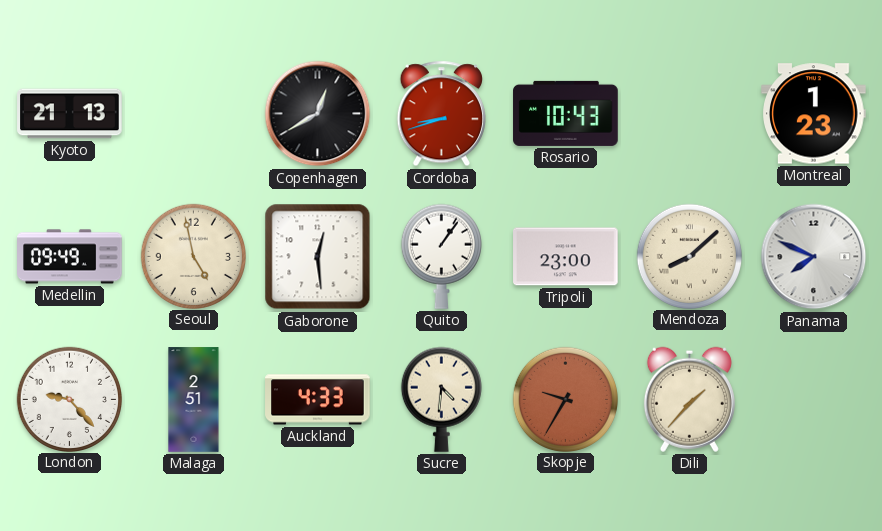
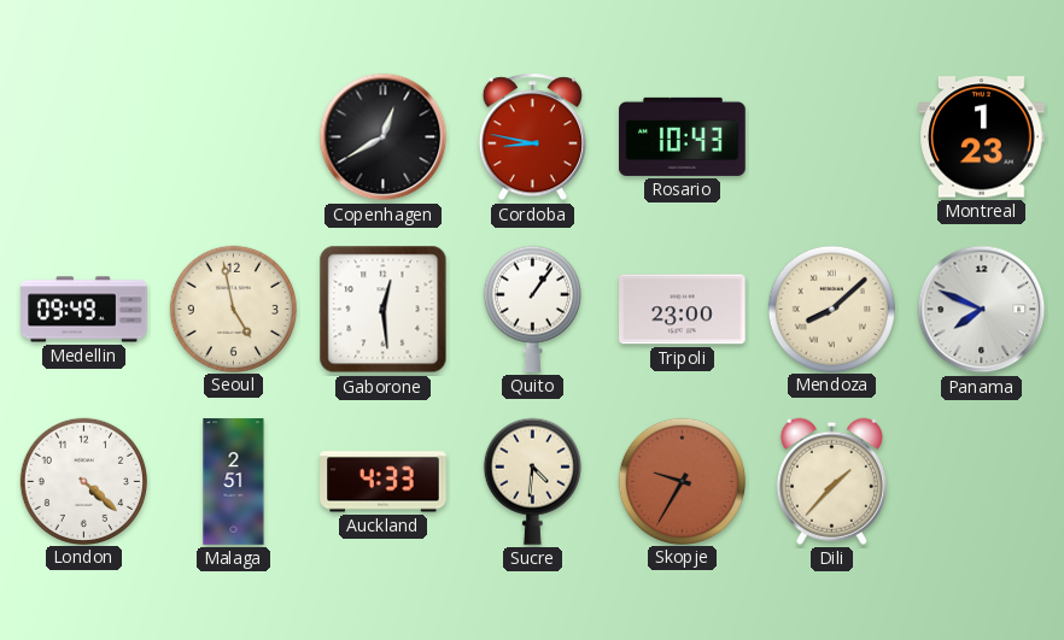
Kyoto: 21:13 -> none
Cordoba: 8:42 -> 8:47
London: 9:23 -> 4:22
